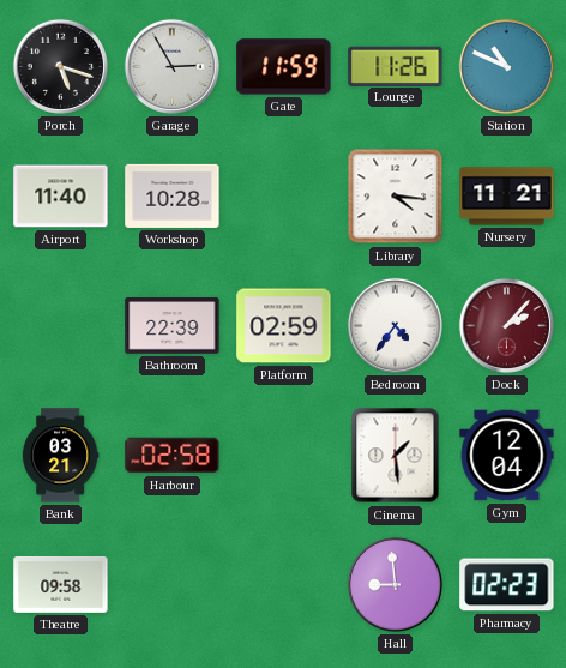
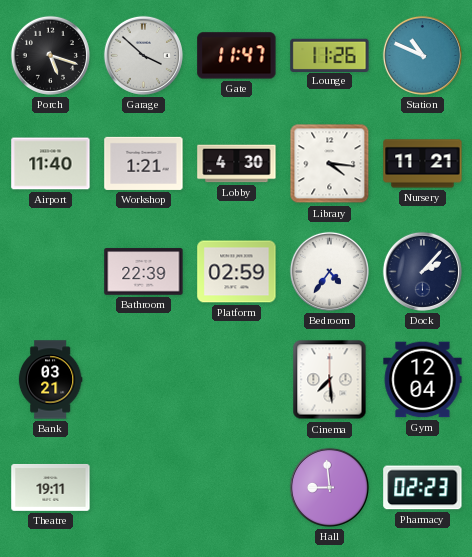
Garage: 2:55 -> 3:52
Gate: 11:59 -> 11:47
Workshop: 10:28 -> 1:21
Lobby: none -> 4:30
Dock dial: burgundy -> navy
Harbour: 02:58 -> none
Cinema: 1:29 -> 7:29
Theatre: 09:58 -> 19:11
